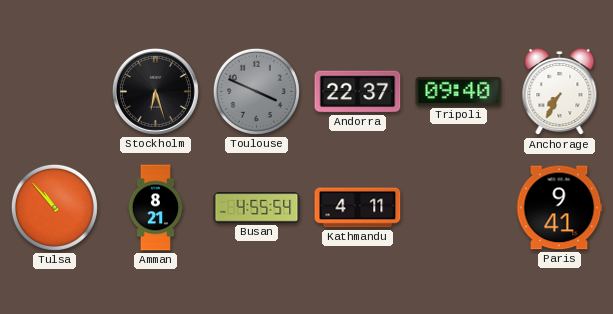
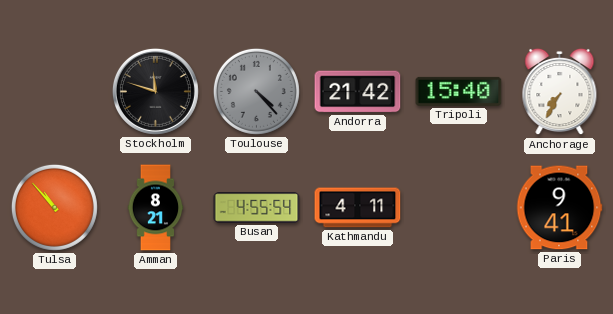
Stockholm: 6:27 -> 11:48
Toulouse: 3:49 -> 4:23
Andorra: 22:37 -> 21:42
Tripoli: 09:40 -> 15:40
